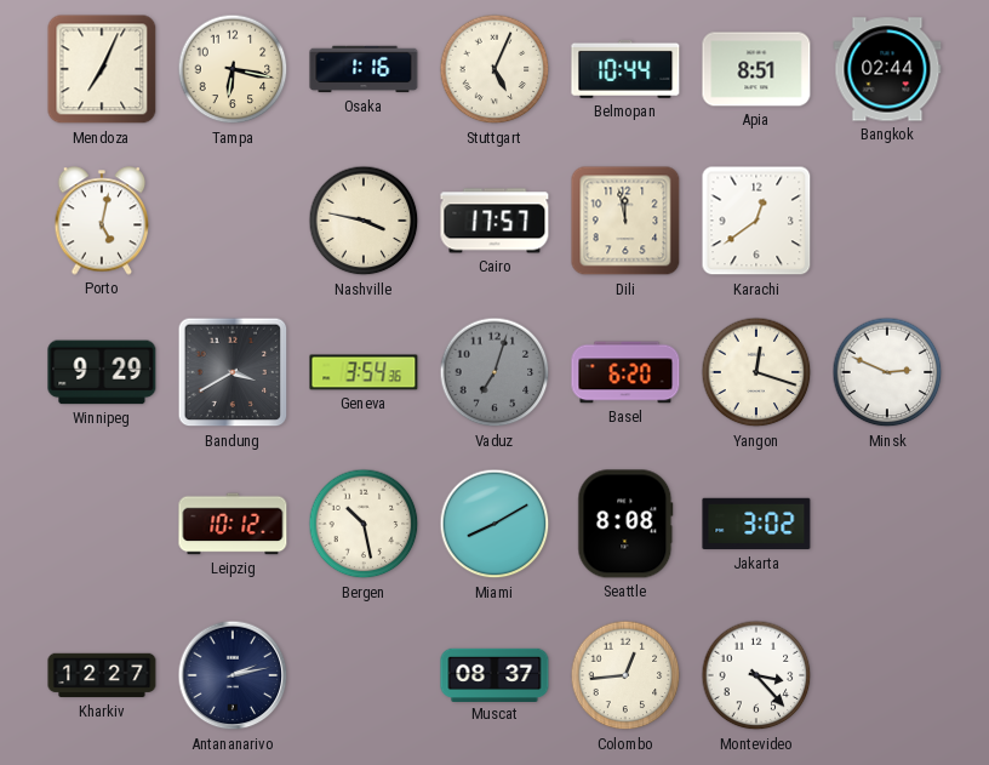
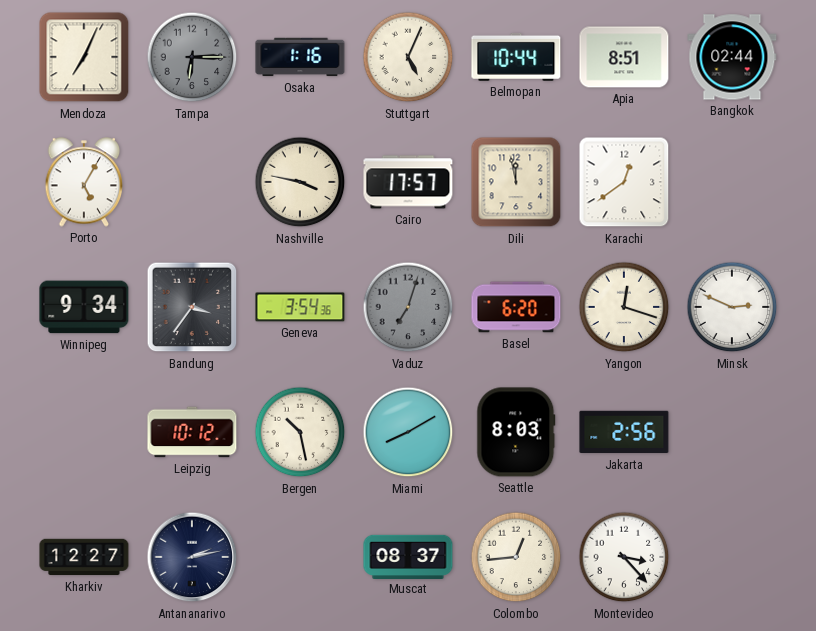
Tampa: 6:17 -> 6:15
Tampa dial: cream -> grey
Porto: 5:02 -> 5:05
Winnipeg: 9:29 -> 9:34
Bandung: 3:40 -> 3:36
Seattle: 8:08 -> 8:03
Jakarta: 3:02 -> 2:56
